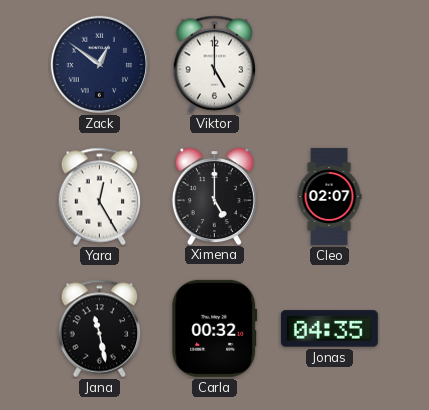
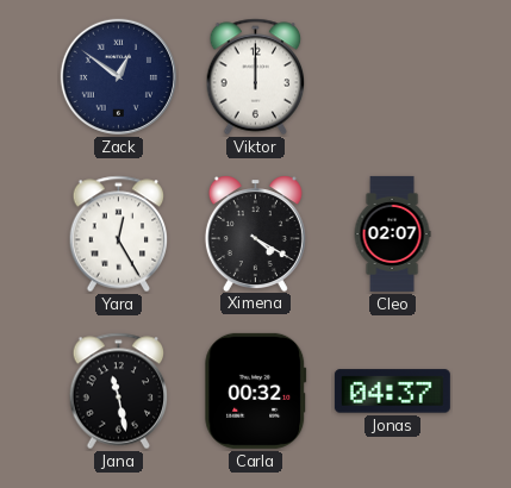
Viktor: 5:00 -> 12:00
Ximena: 5:00 -> 4:20
Jonas: 04:35 -> 04:37
